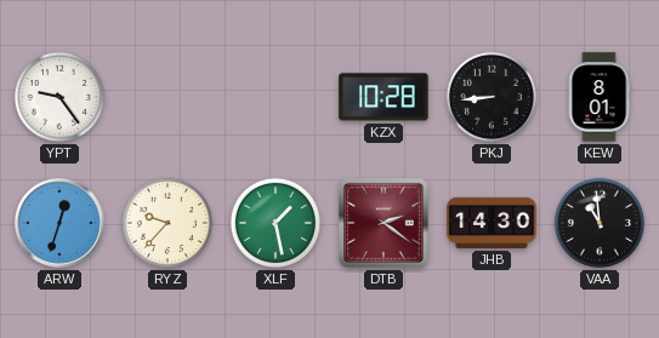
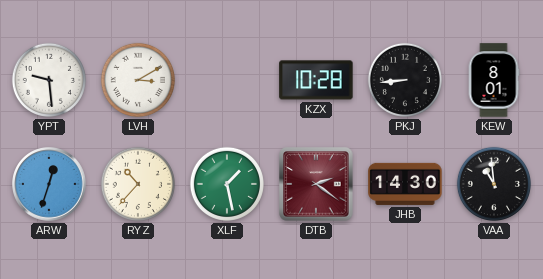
YPT: 9:24 -> 9:29
LVH: none -> 3:10
RYZ: 9:37 -> 10:37
